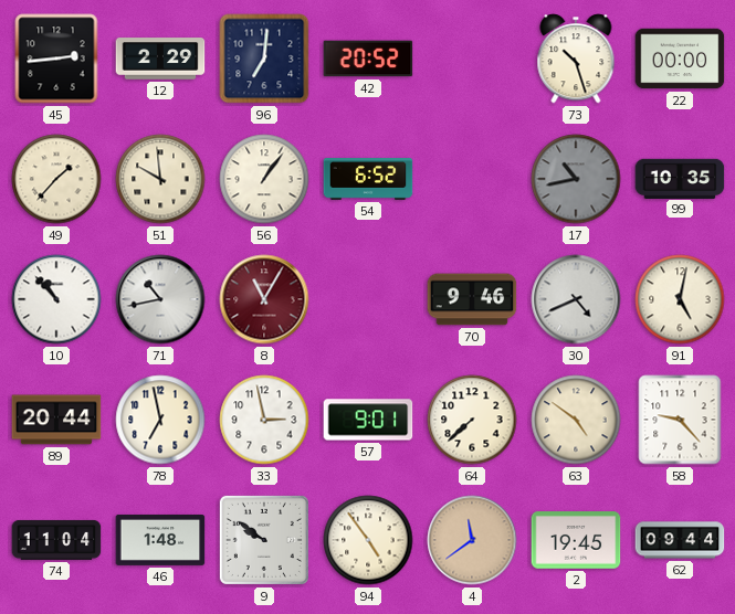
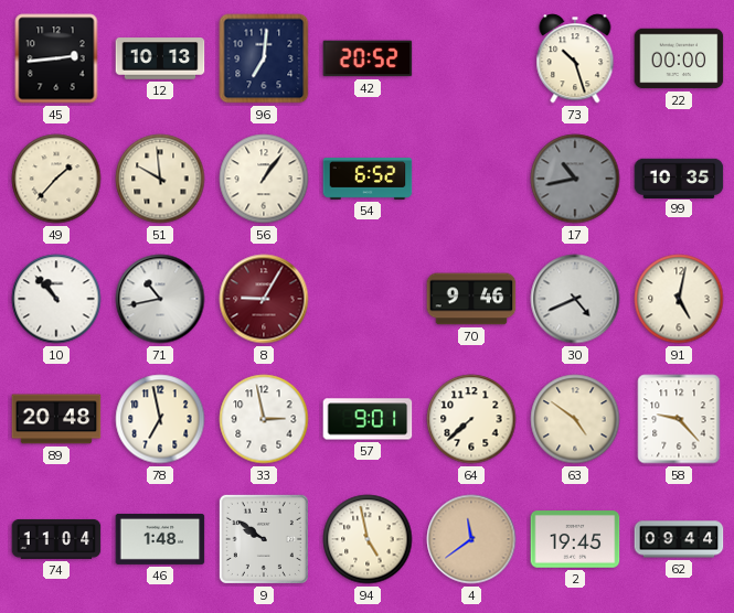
12: 2:29 -> 10:13
8: 11:05 -> 9:05
89: 20:44 -> 20:48
94: 4:54 -> 4:58
